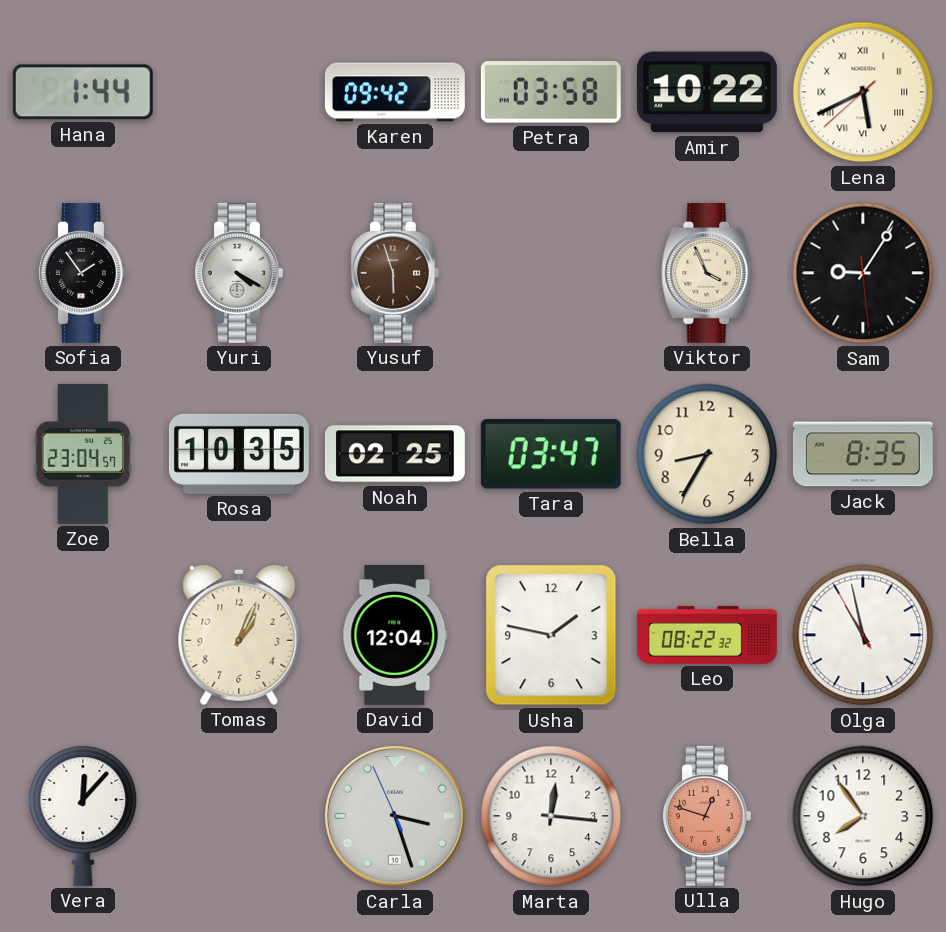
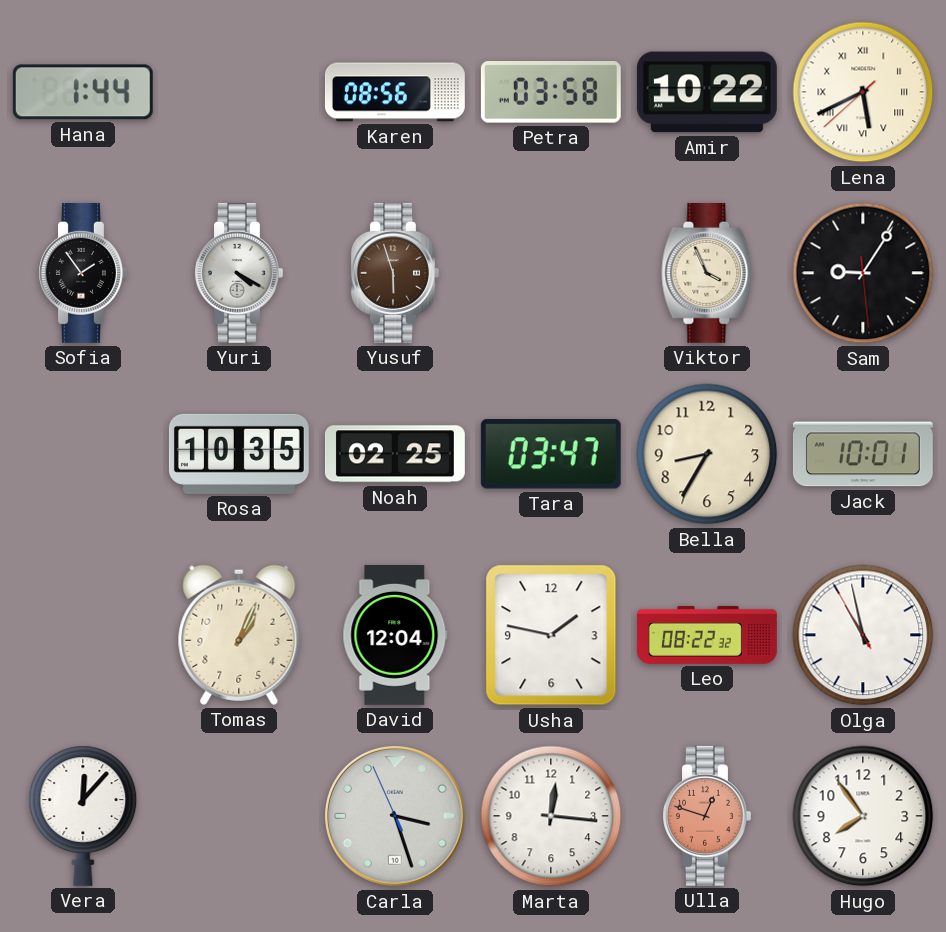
Karen: 09:42 -> 08:56
Zoe: 23:04 -> none
Jack: 8:35 -> 10:01
